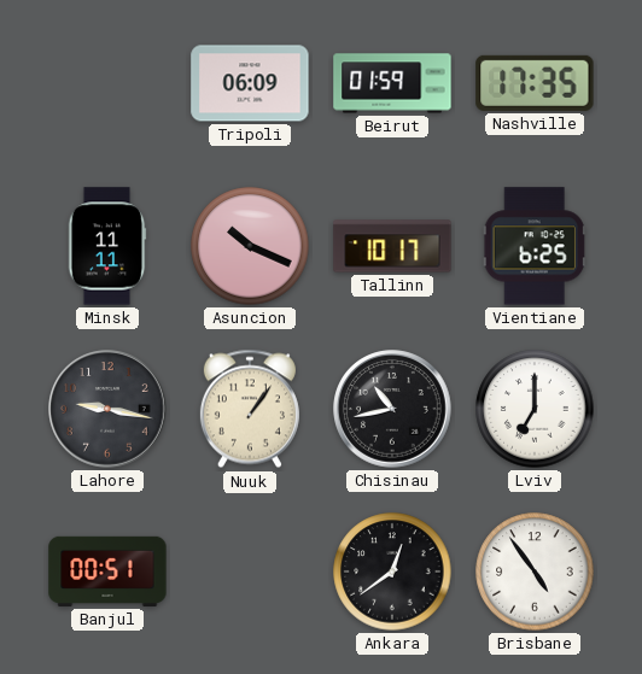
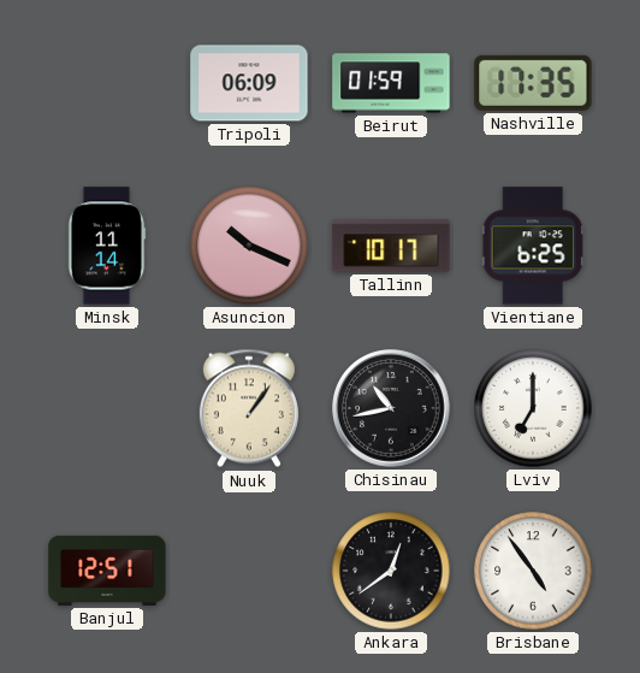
Minsk: 11:11 -> 11:14
Lahore: 9:17 -> none
Banjul: 00:51 -> 12:51
